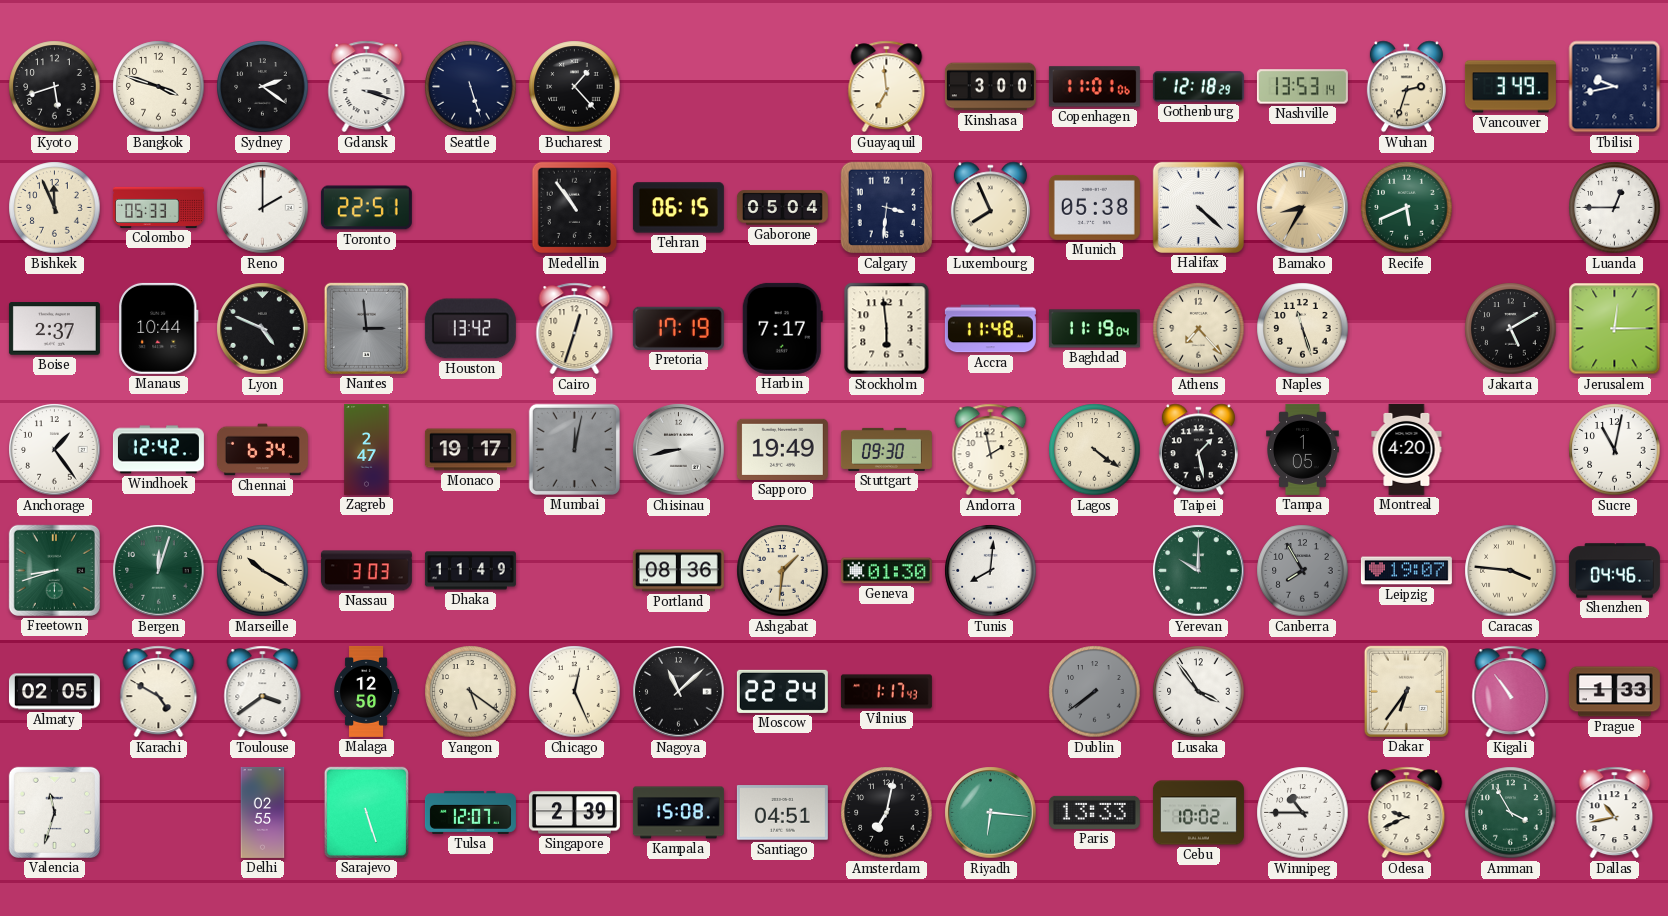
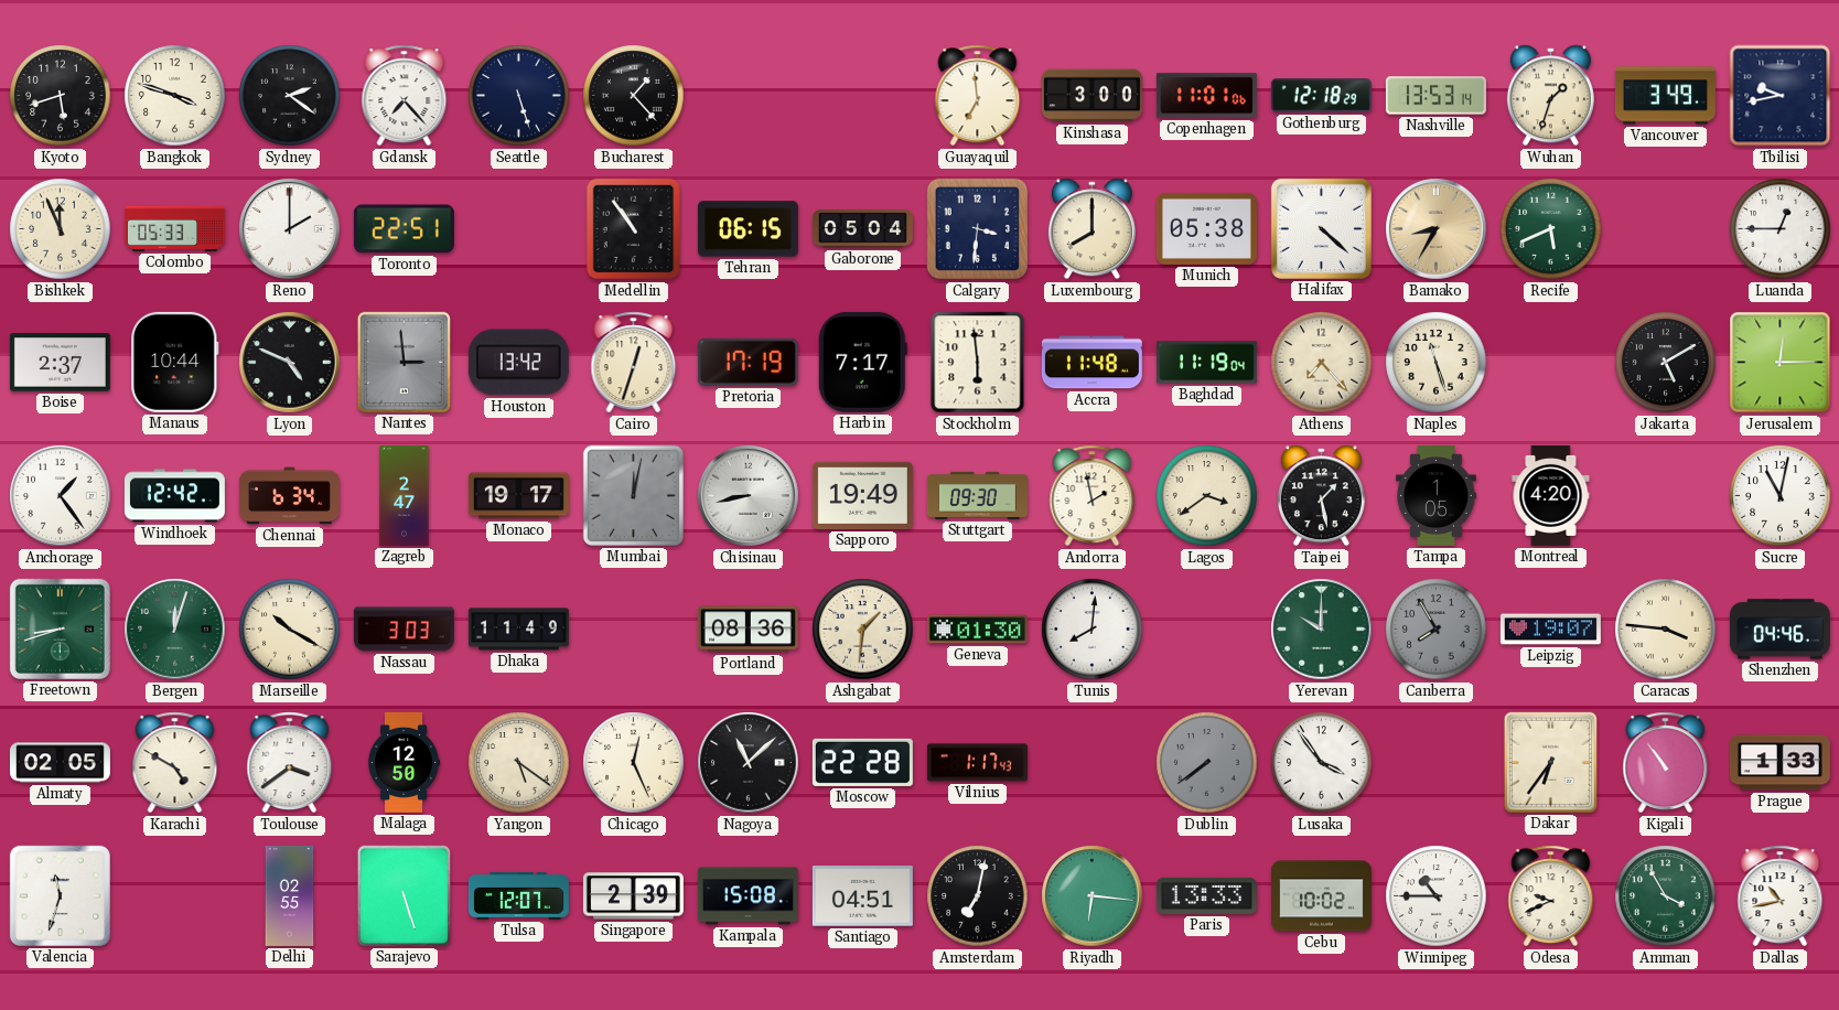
Gdansk: 3:18 -> 7:23
Wuhan: 2:33 -> 1:33
Luxembourg: 7:56 -> 8:00
Lagos: 4:21 -> 3:39
Moscow: 22:24 -> 22:28
